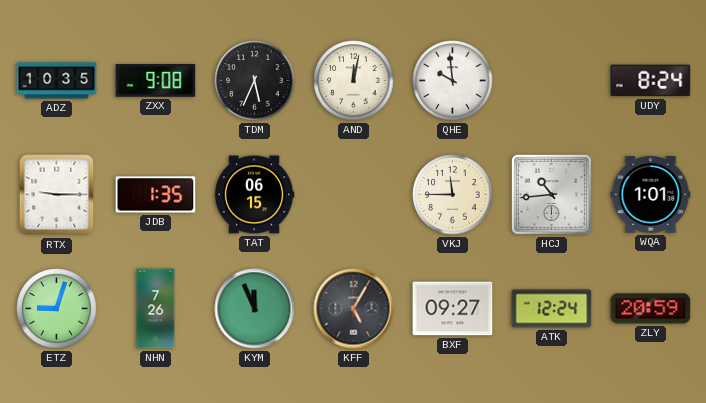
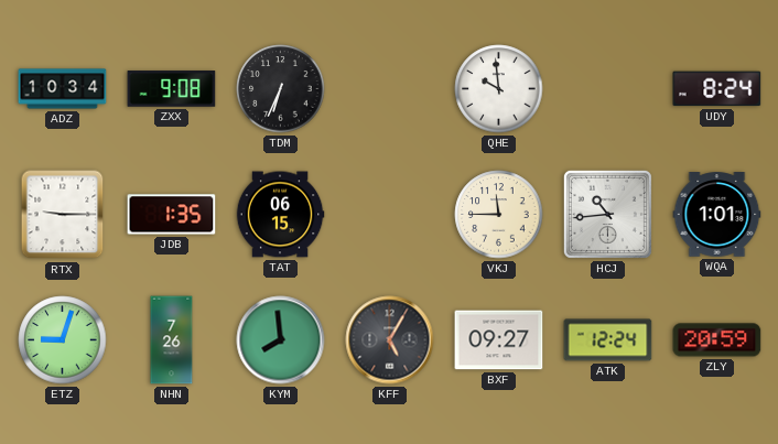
ADZ: 10:35 -> 10:34
TDM: 5:34 -> 6:34
AND: 12:02 -> none
KYM: 11:56 -> 7:59
